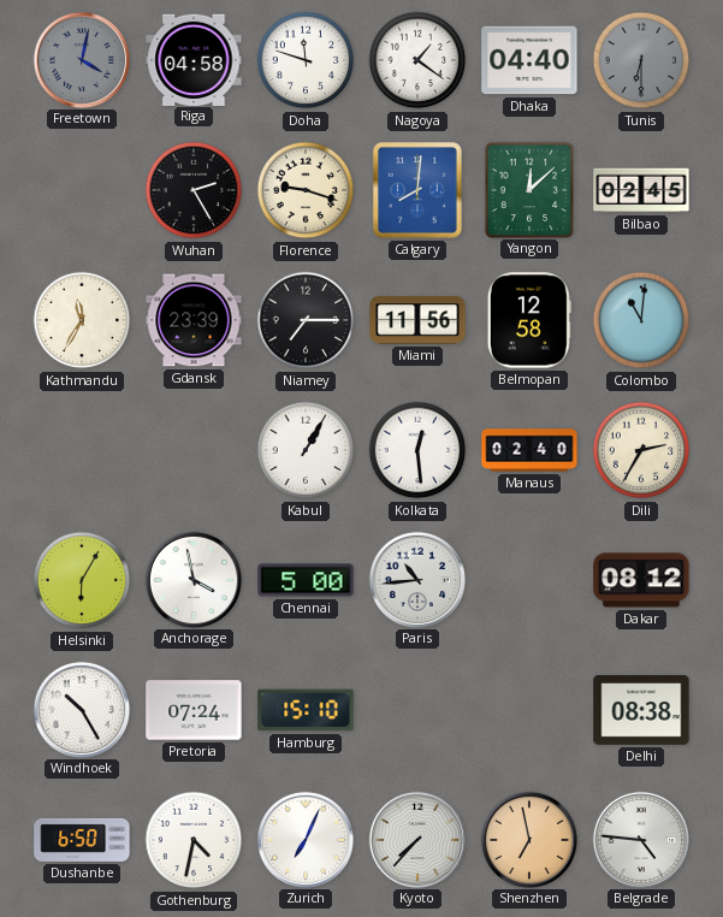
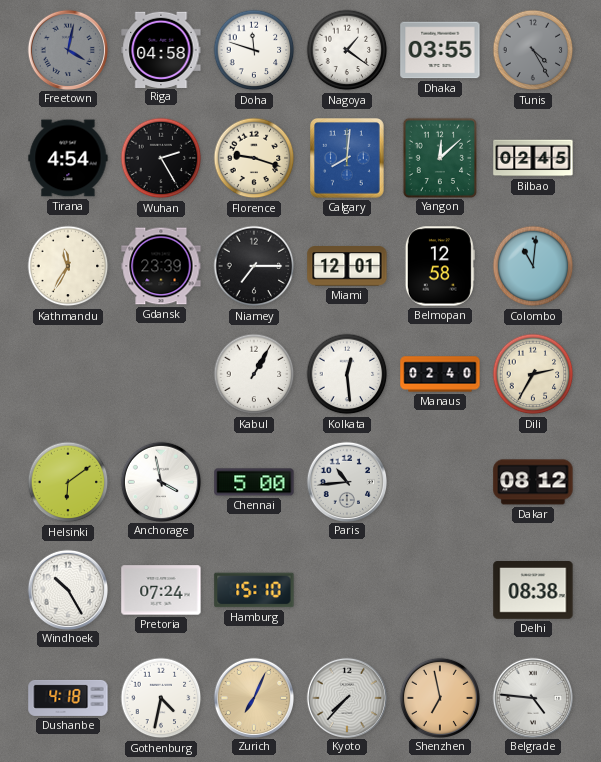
Dhaka: 04:40 -> 03:55
Tunis: 6:30 -> 4:25
Tirana: none -> 4:54
Miami: 11:56 -> 12:01
Helsinki: 6:05 -> 6:09
Dushanbe: 6:50 -> 4:18
Zurich dial: white -> champagne
